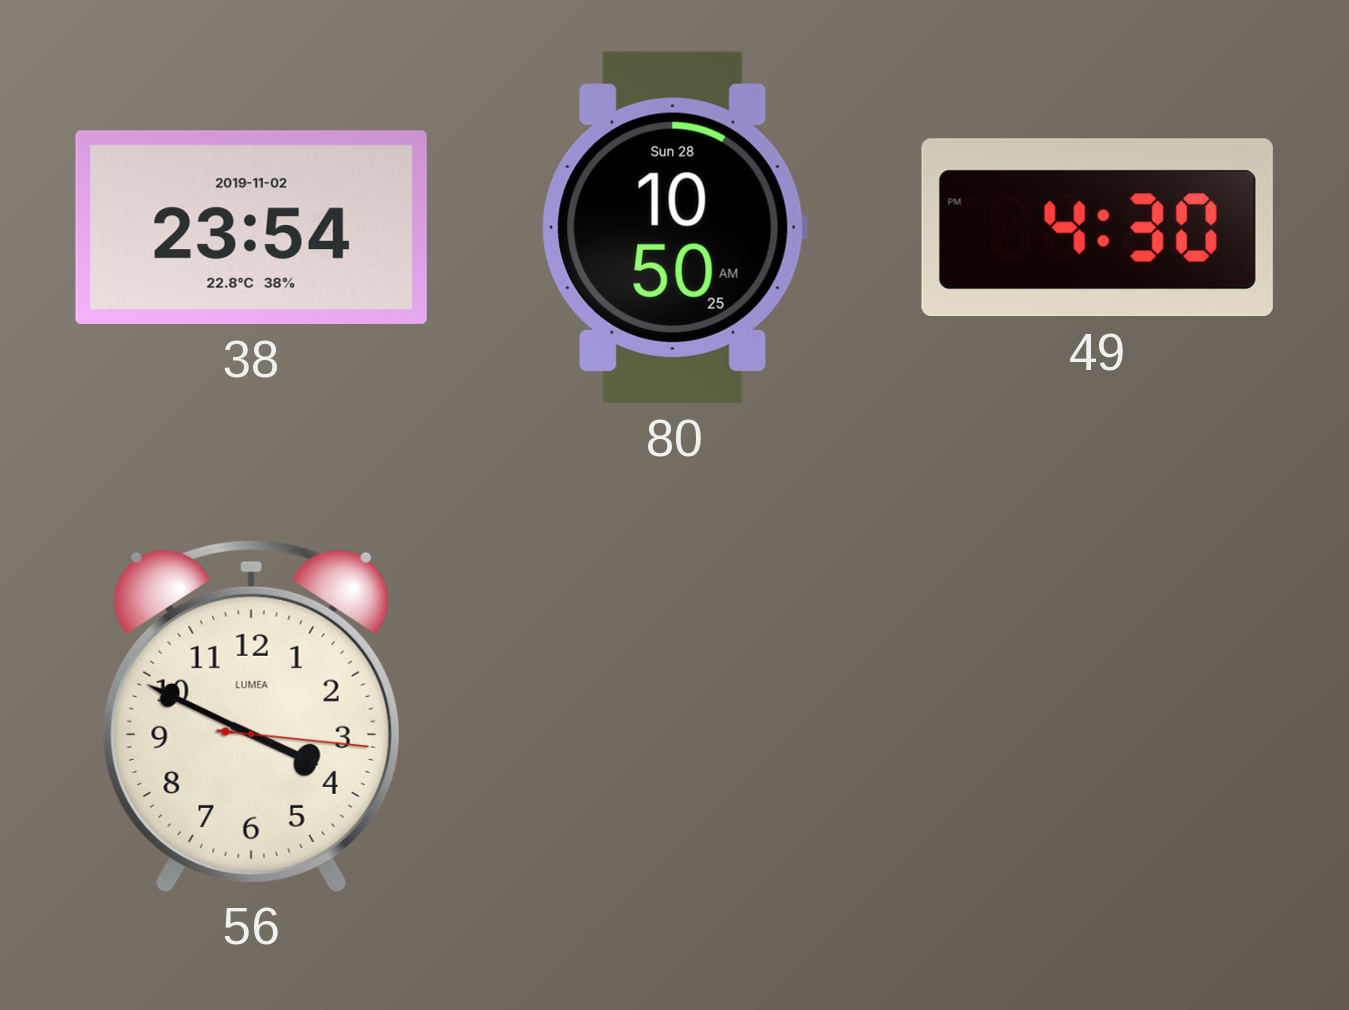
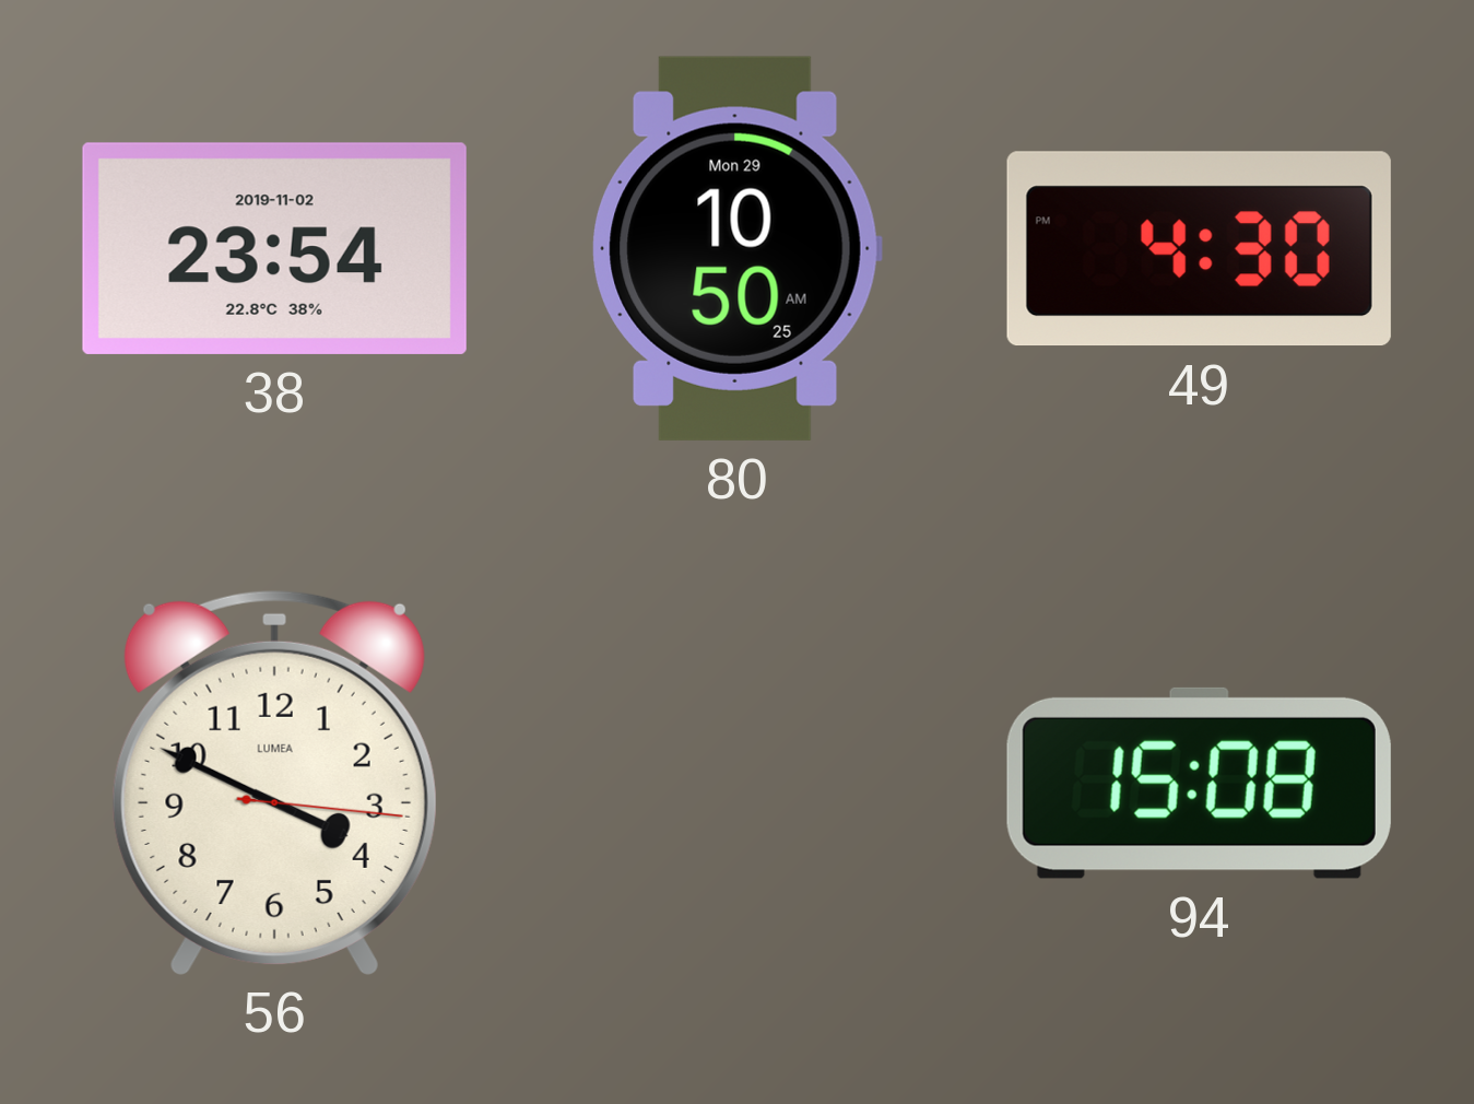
80 date: Sun 28 -> Mon 29
94: none -> 15:08
